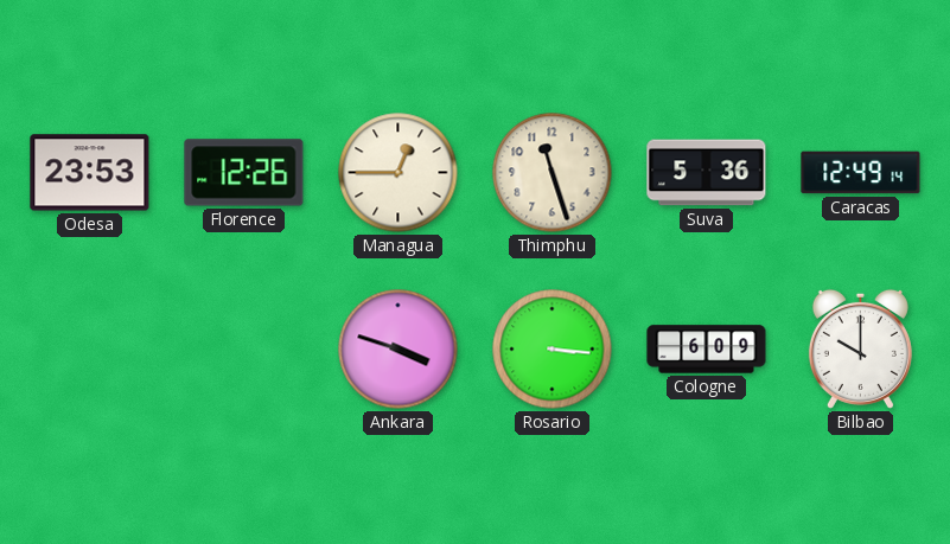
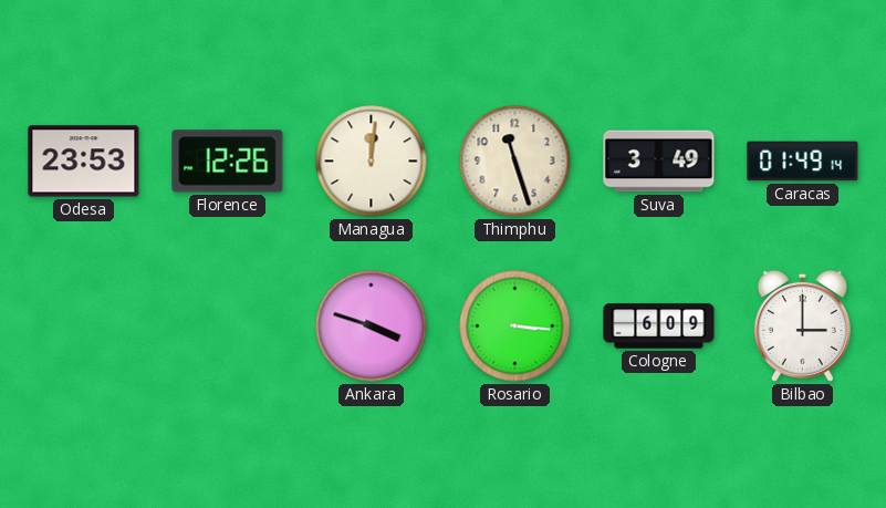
Managua: 12:45 -> 12:01
Suva: 5:36 -> 3:49
Caracas: 12:49 -> 01:49
Bilbao: 10:00 -> 3:00
